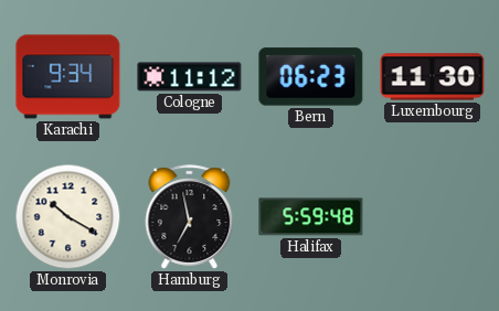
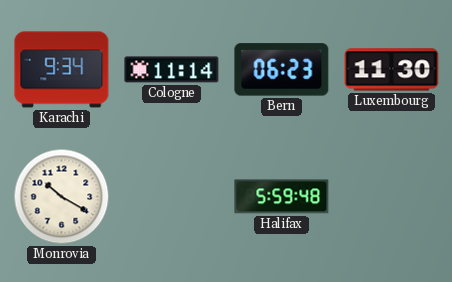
Cologne: 11:12 -> 11:14
Hamburg: 6:58 -> none
